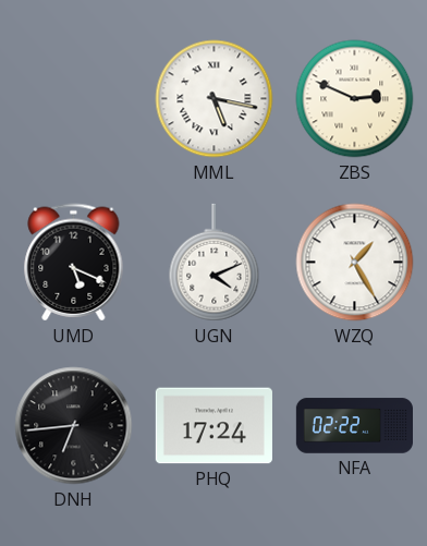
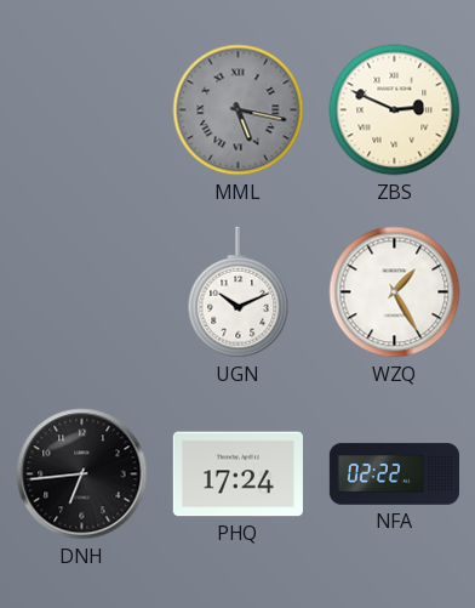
MML dial: white -> grey
UMD: 5:19 -> none
UGN: 4:11 -> 10:11
